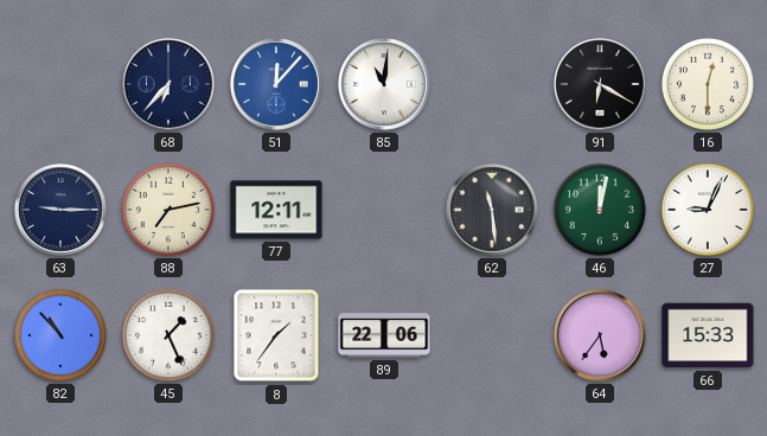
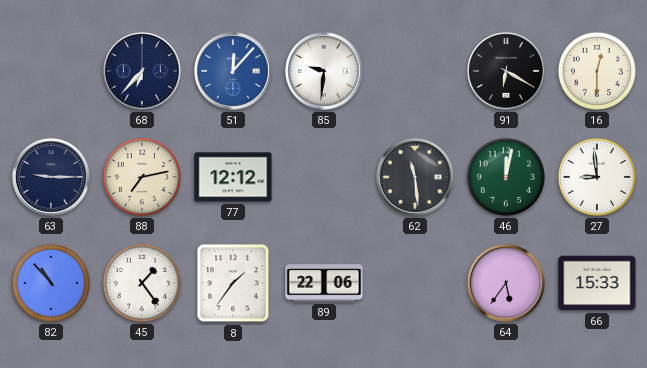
85: 11:01 -> 9:31
77: 12:11 -> 12:12
27: 9:04 -> 8:59
45: 1:26 -> 1:24
